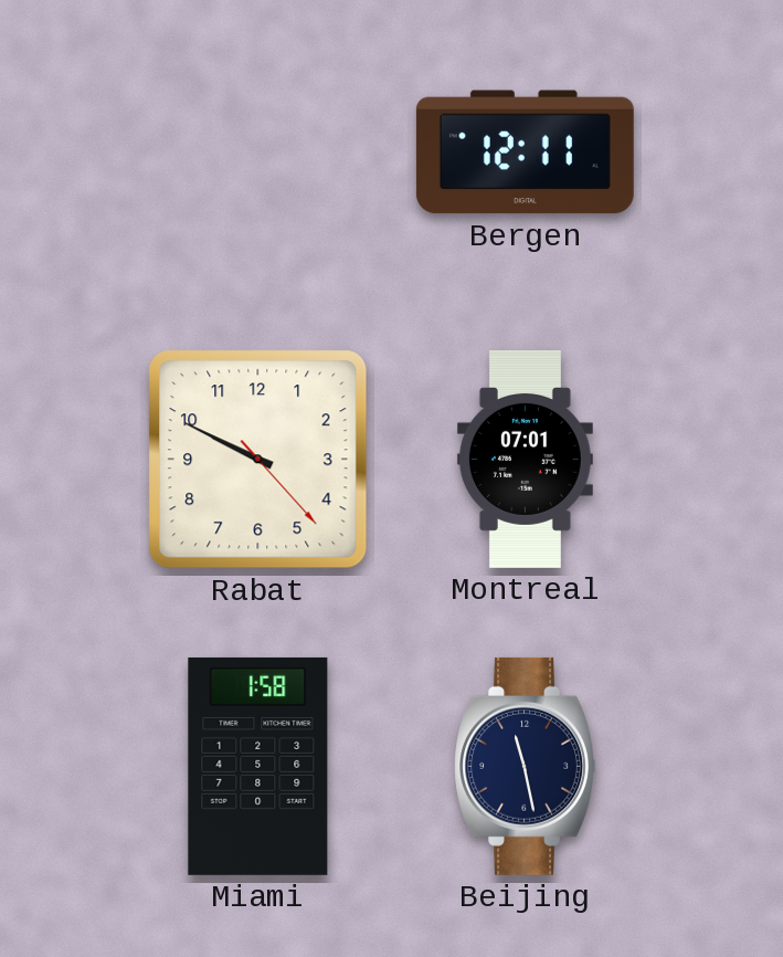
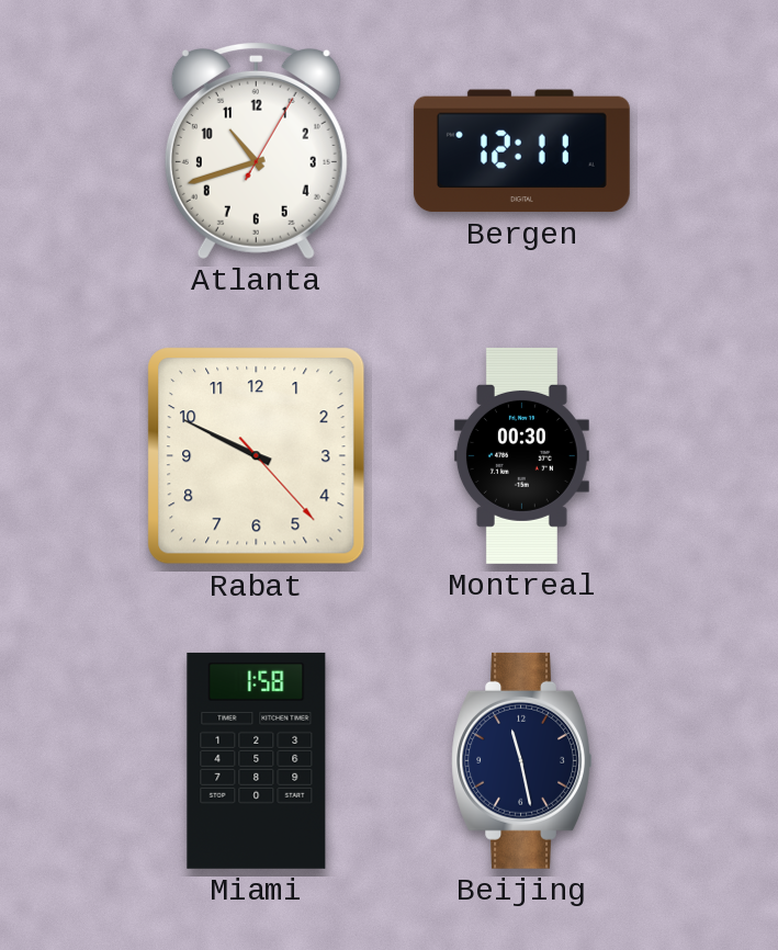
Atlanta: none -> 10:42
Montreal: 07:01 -> 00:30
